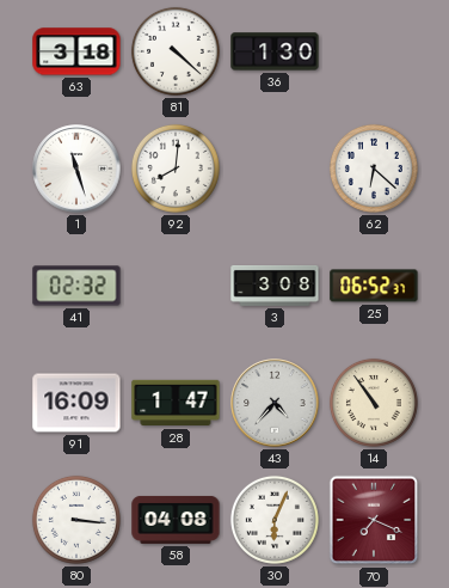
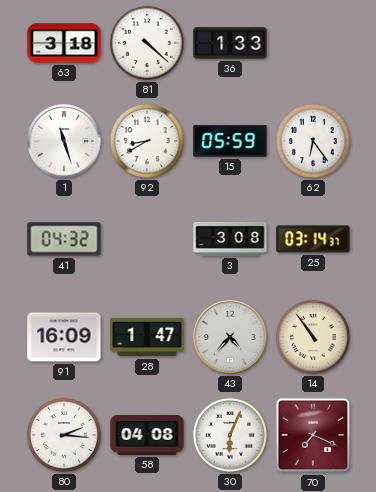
36: 1:30 -> 1:33
92: 8:01 -> 8:40
15: none -> 05:59
62: 6:22 -> 6:24
41: 02:32 -> 04:32
25: 06:52 -> 03:14
80: 3:16 -> 2:16
